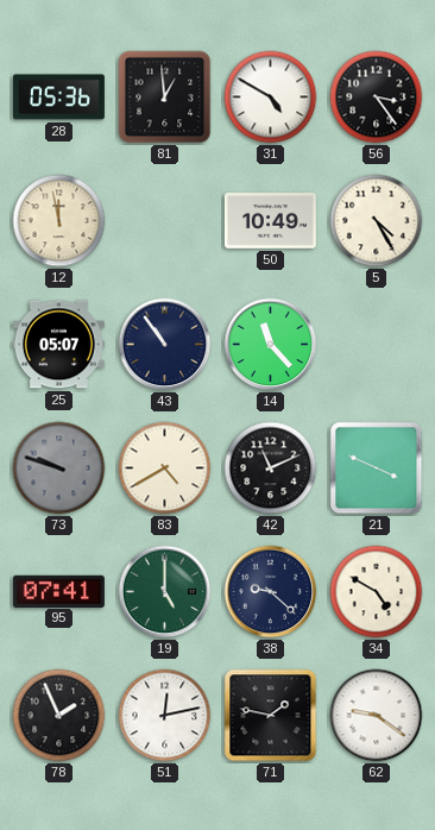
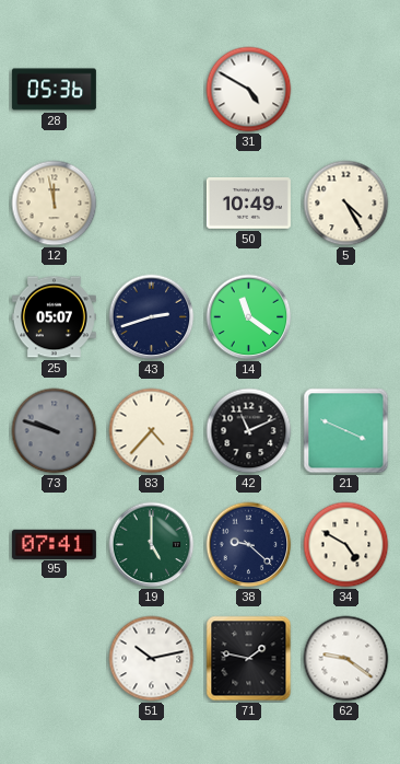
81: 12:59 -> none
56: 3:24 -> none
43: 10:54 -> 2:42
14: 11:23 -> 11:21
83: 4:40 -> 4:37
78: 1:56 -> none
51: 12:13 -> 10:13
